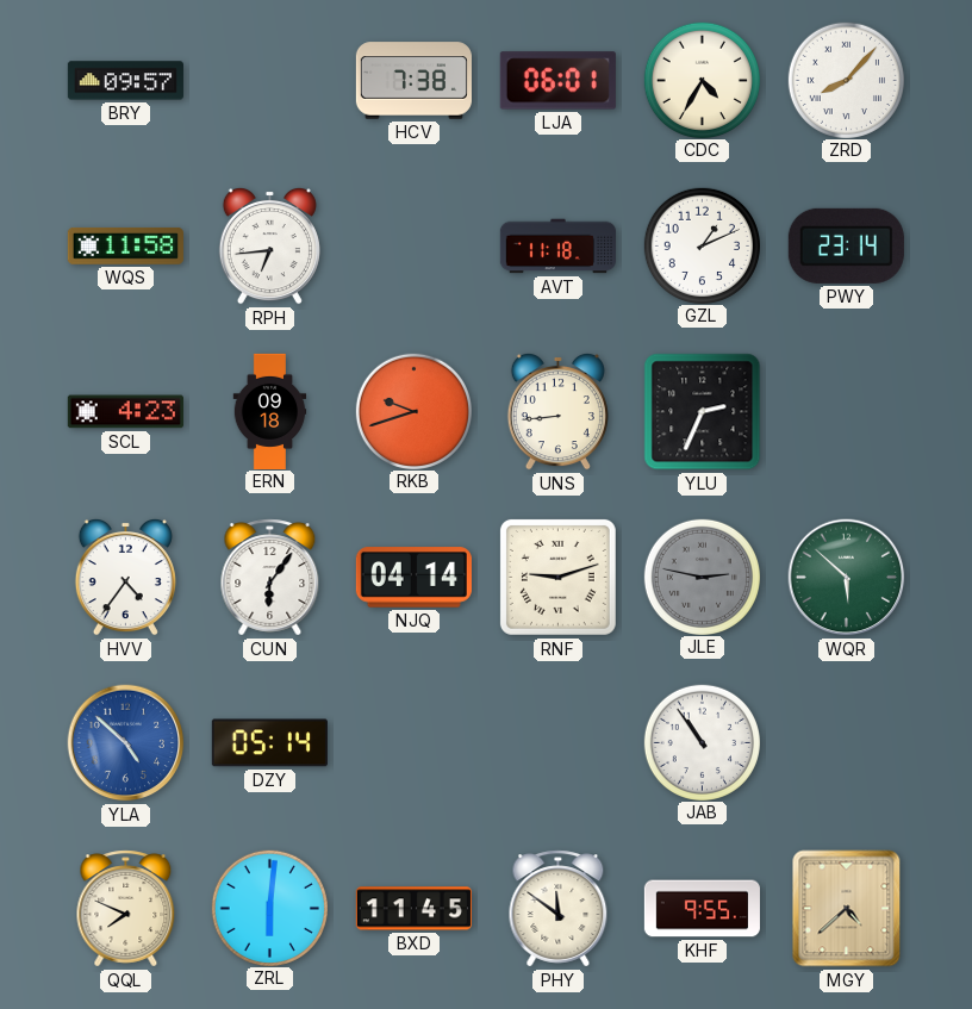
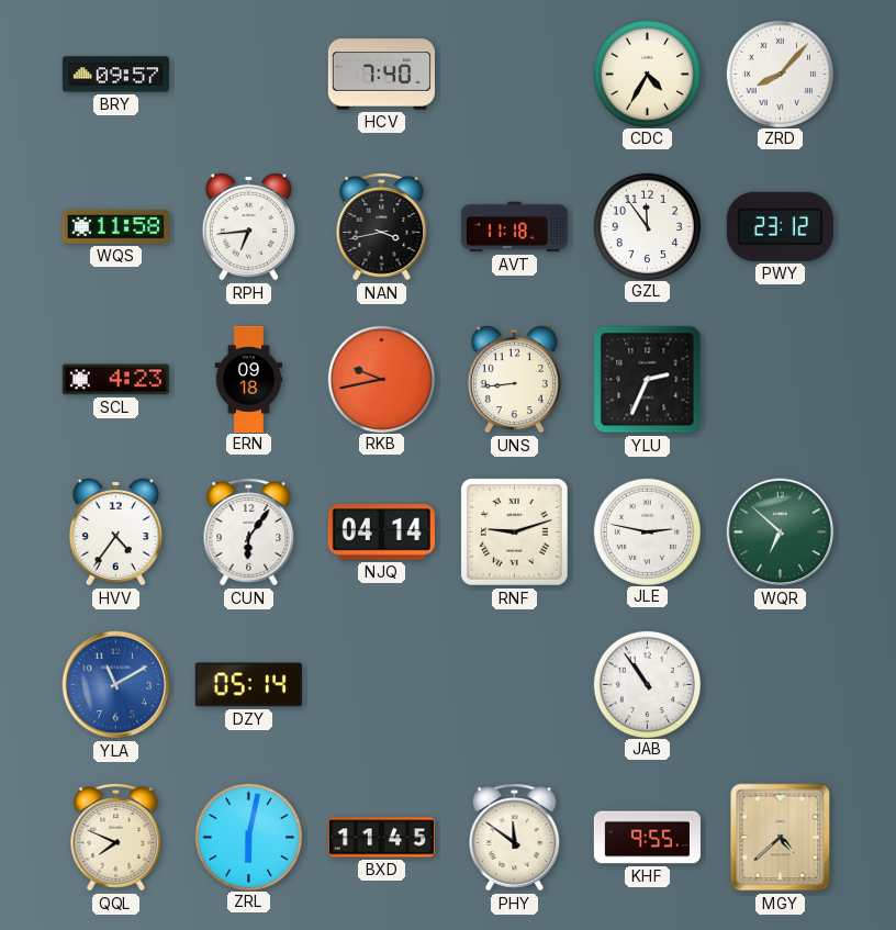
HCV: 7:38 -> 7:40
LJA: 06:01 -> none
NAN: none -> 3:43
GZL: 1:11 -> 11:54
PWY: 23:14 -> 23:12
RKB: 9:42 -> 9:43
JLE dial: grey -> white
WQR: 5:52 -> 6:52
YLA: 4:52 -> 11:10
ZRL: 6:01 -> 6:02
